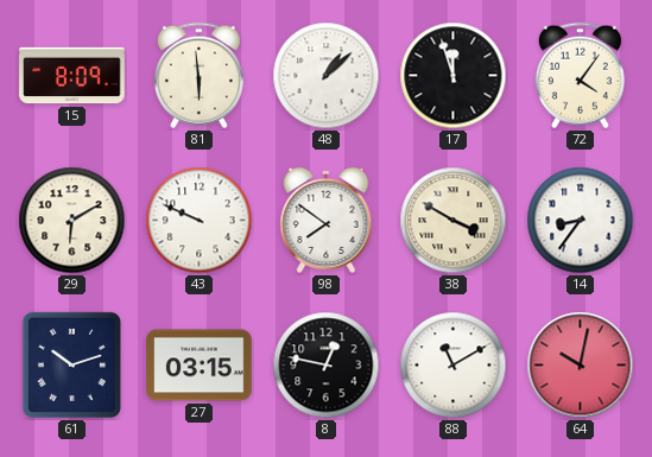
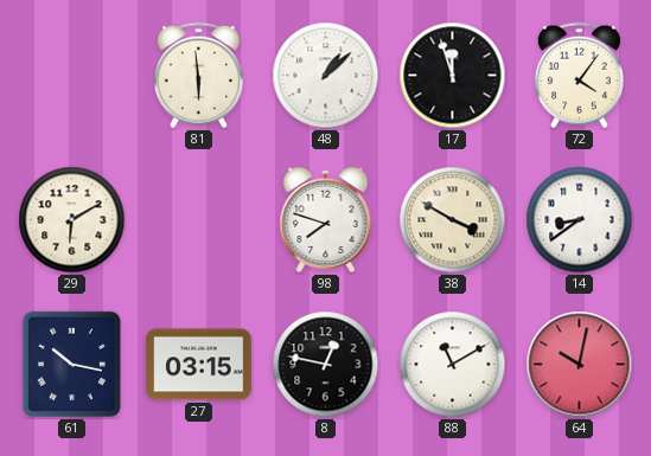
15: 8:09 -> none
43: 9:49 -> none
98: 7:51 -> 7:48
14: 8:36 -> 8:39
61: 10:12 -> 10:17
